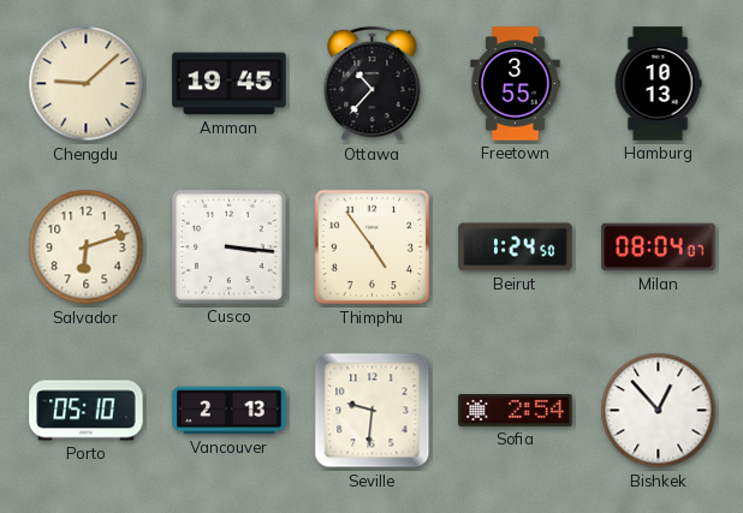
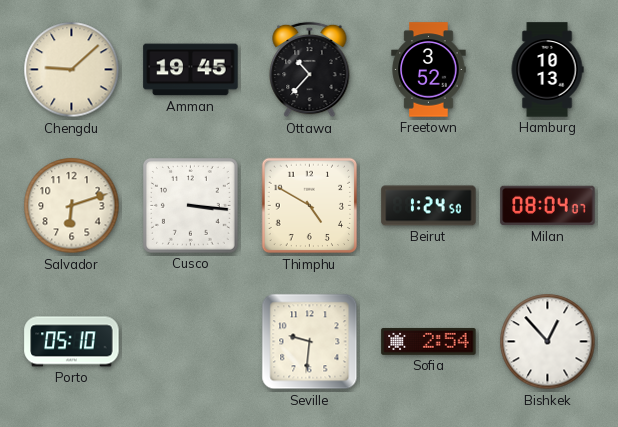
Freetown: 3:55 -> 3:52
Thimphu: 4:54 -> 4:50
Vancouver: 2:13 -> none
